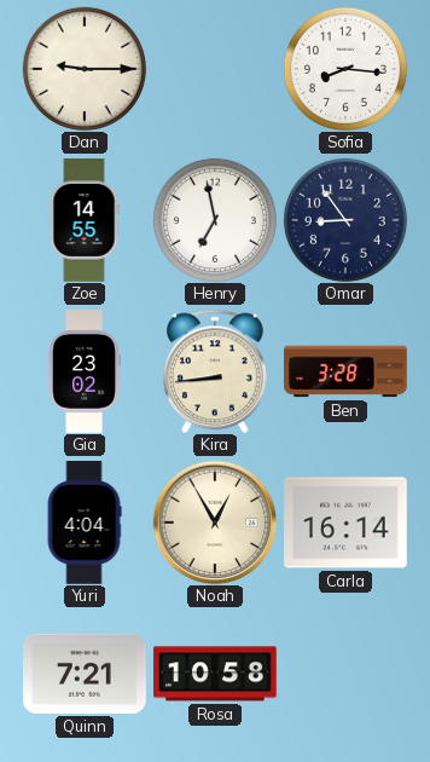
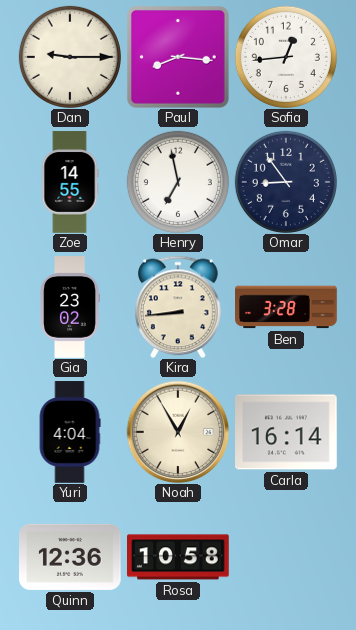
Paul: none -> 8:16
Sofia: 8:16 -> 12:44
Quinn: 7:21 -> 12:36
